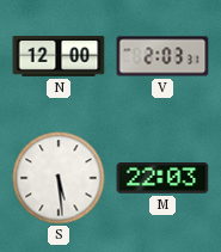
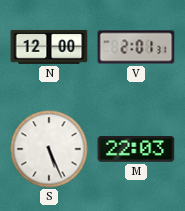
V: 2:03 -> 2:01
S: 5:29 -> 5:26
